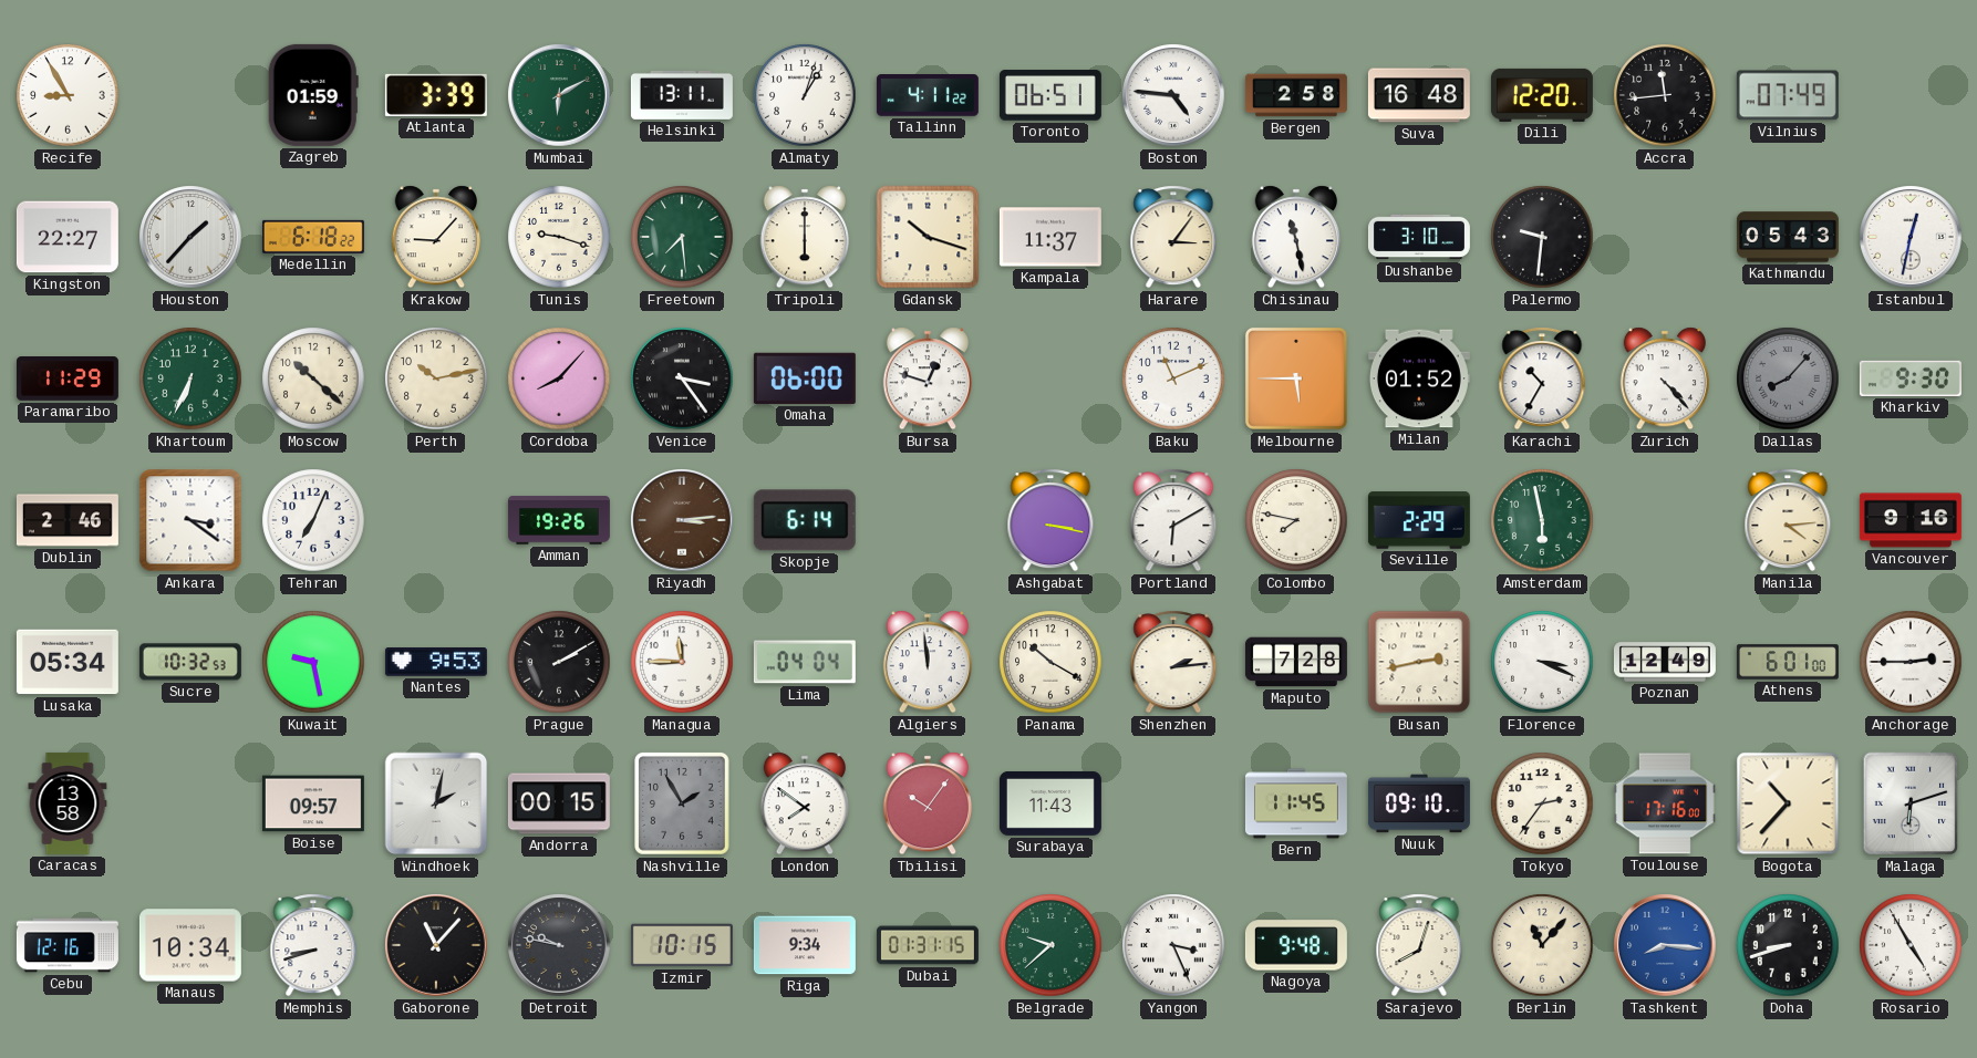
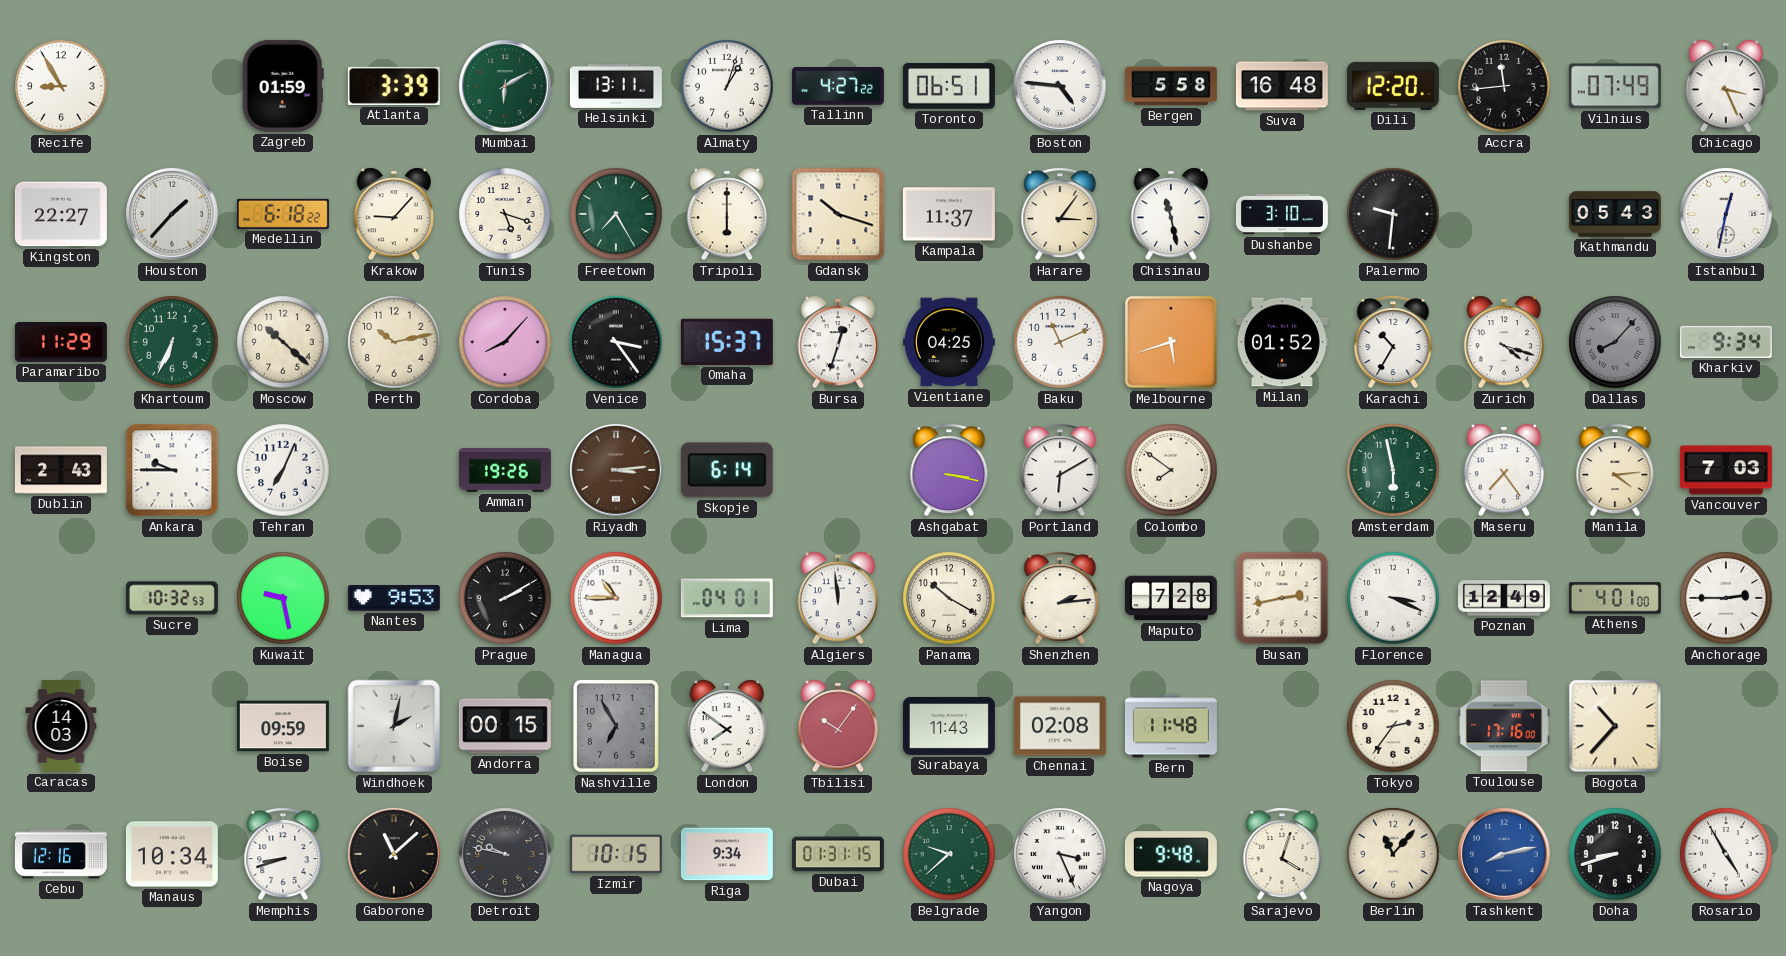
Tallinn: 4:11 -> 4:27
Bergen: 2:58 -> 5:58
Chicago: none -> 3:26
Tunis: 9:18 -> 5:18
Freetown: 7:29 -> 7:25
Omaha: 06:00 -> 15:37
Bursa: 12:48 -> 12:33
Vientiane: none -> 04:25
Melbourne: 5:45 -> 5:42
Zurich: 4:23 -> 4:18
Kharkiv: 9:30 -> 9:34
Dublin: 2:46 -> 2:43
Ankara: 3:21 -> 9:45
Colombo: 7:47 -> 7:51
Seville: 2:29 -> none
Maseru: none -> 7:24
Vancouver: 9:16 -> 7:03
Lusaka: 05:34 -> none
Managua: 11:45 -> 10:45
Lima: 04:04 -> 04:01
Athens: 6:01 -> 4:01
Caracas: 13:58 -> 14:03
Boise: 09:57 -> 09:59
Nashville: 1:55 -> 6:55
Chennai: none -> 02:08
Bern: 11:45 -> 11:48
Nuuk: 09:10 -> none
Malaga: 6:12 -> none
Gaborone: 11:07 -> 11:08
Sarajevo: 8:03 -> 4:03
Tashkent: 8:16 -> 8:13
